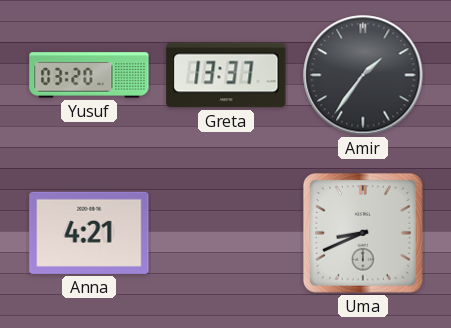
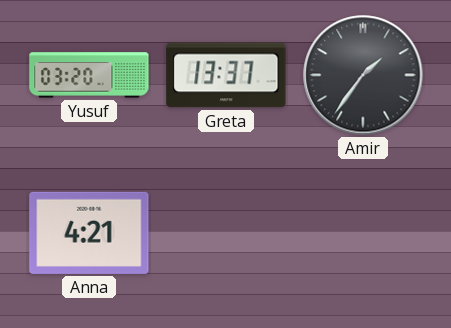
Uma: 8:41 -> none
